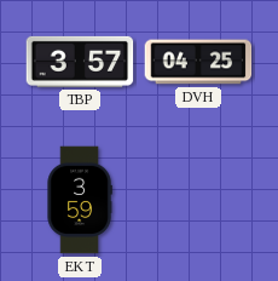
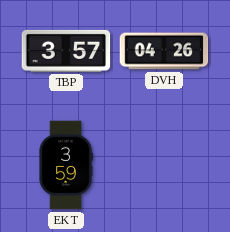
DVH: 04:25 -> 04:26
